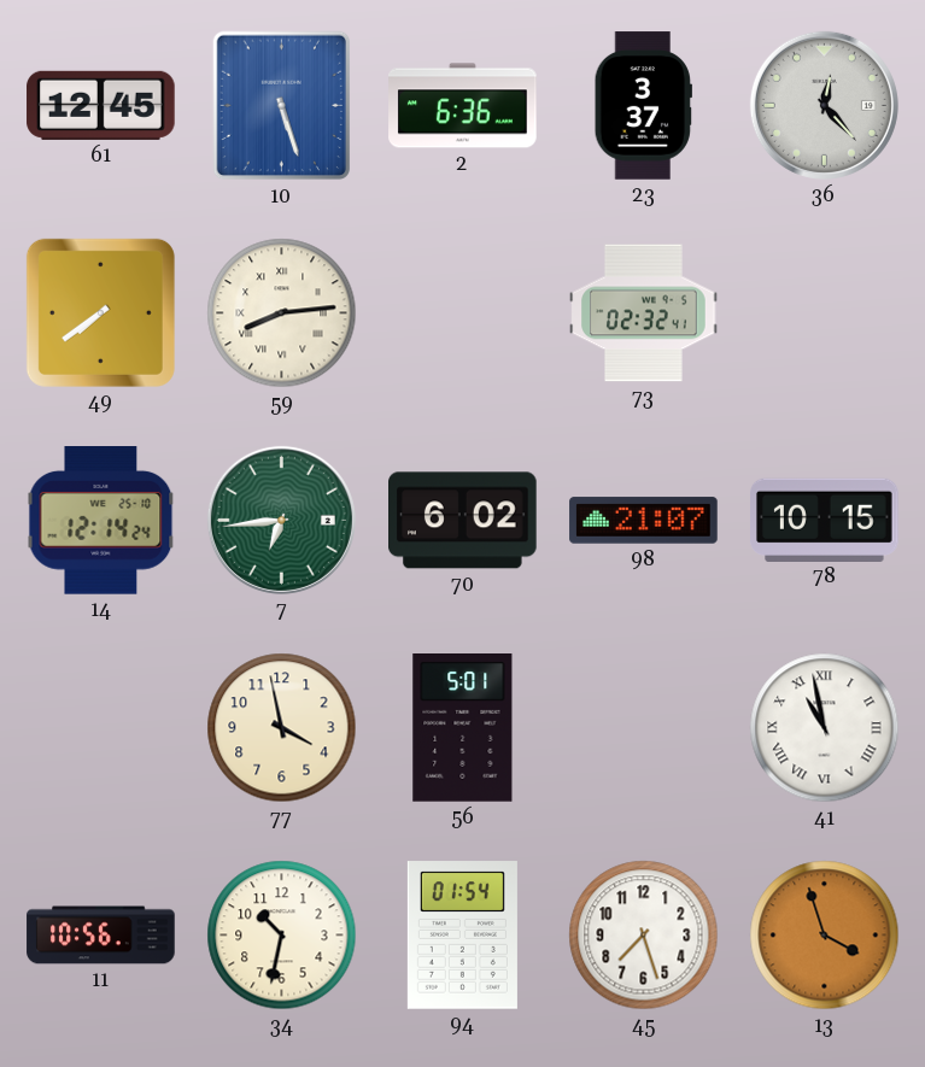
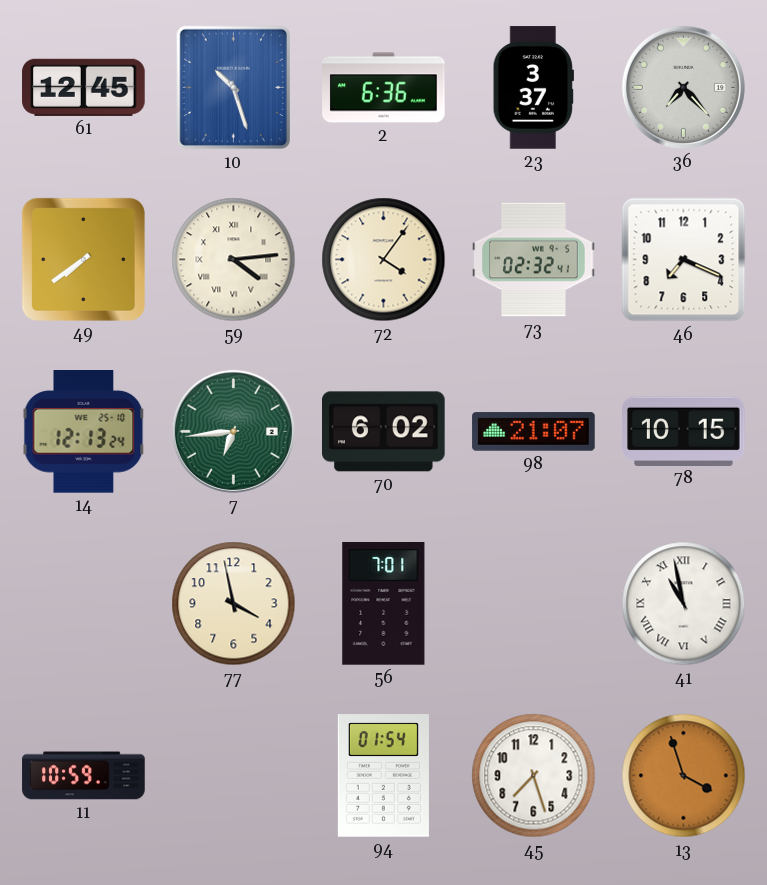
10: 5:27 -> 10:27
36: 12:23 -> 7:23
59: 8:14 -> 4:14
72: none -> 4:06
46: none -> 7:19
14: 12:14 -> 12:13
56: 5:01 -> 7:01
11: 10:56 -> 10:59
34: 10:32 -> none
